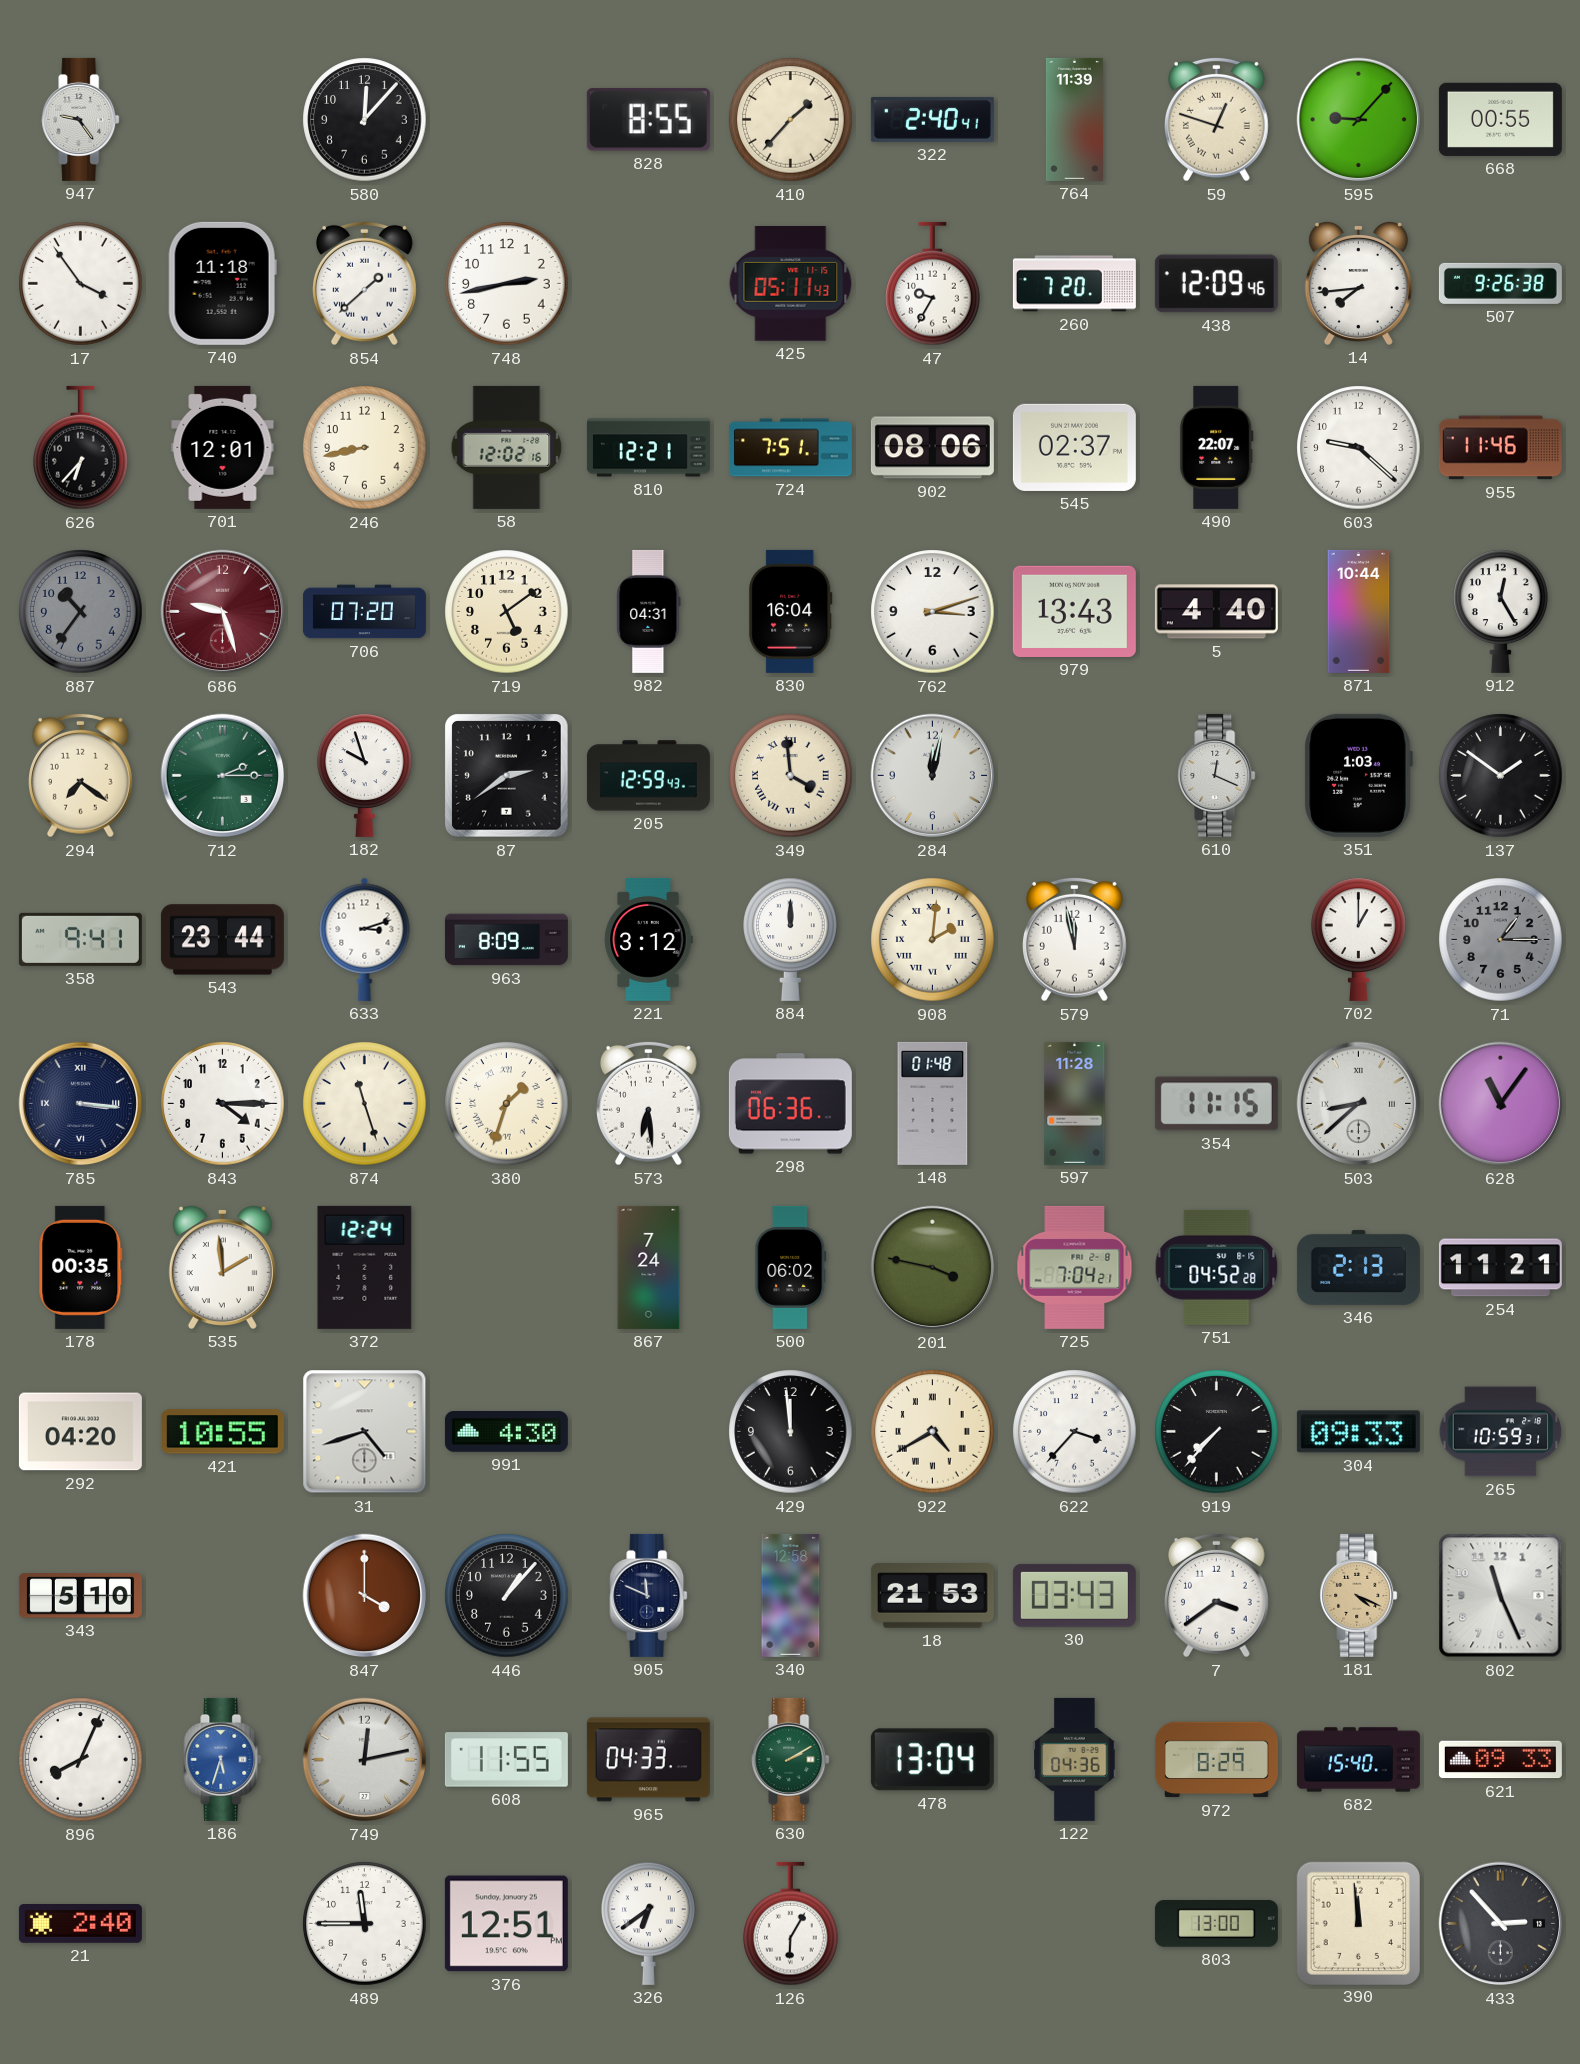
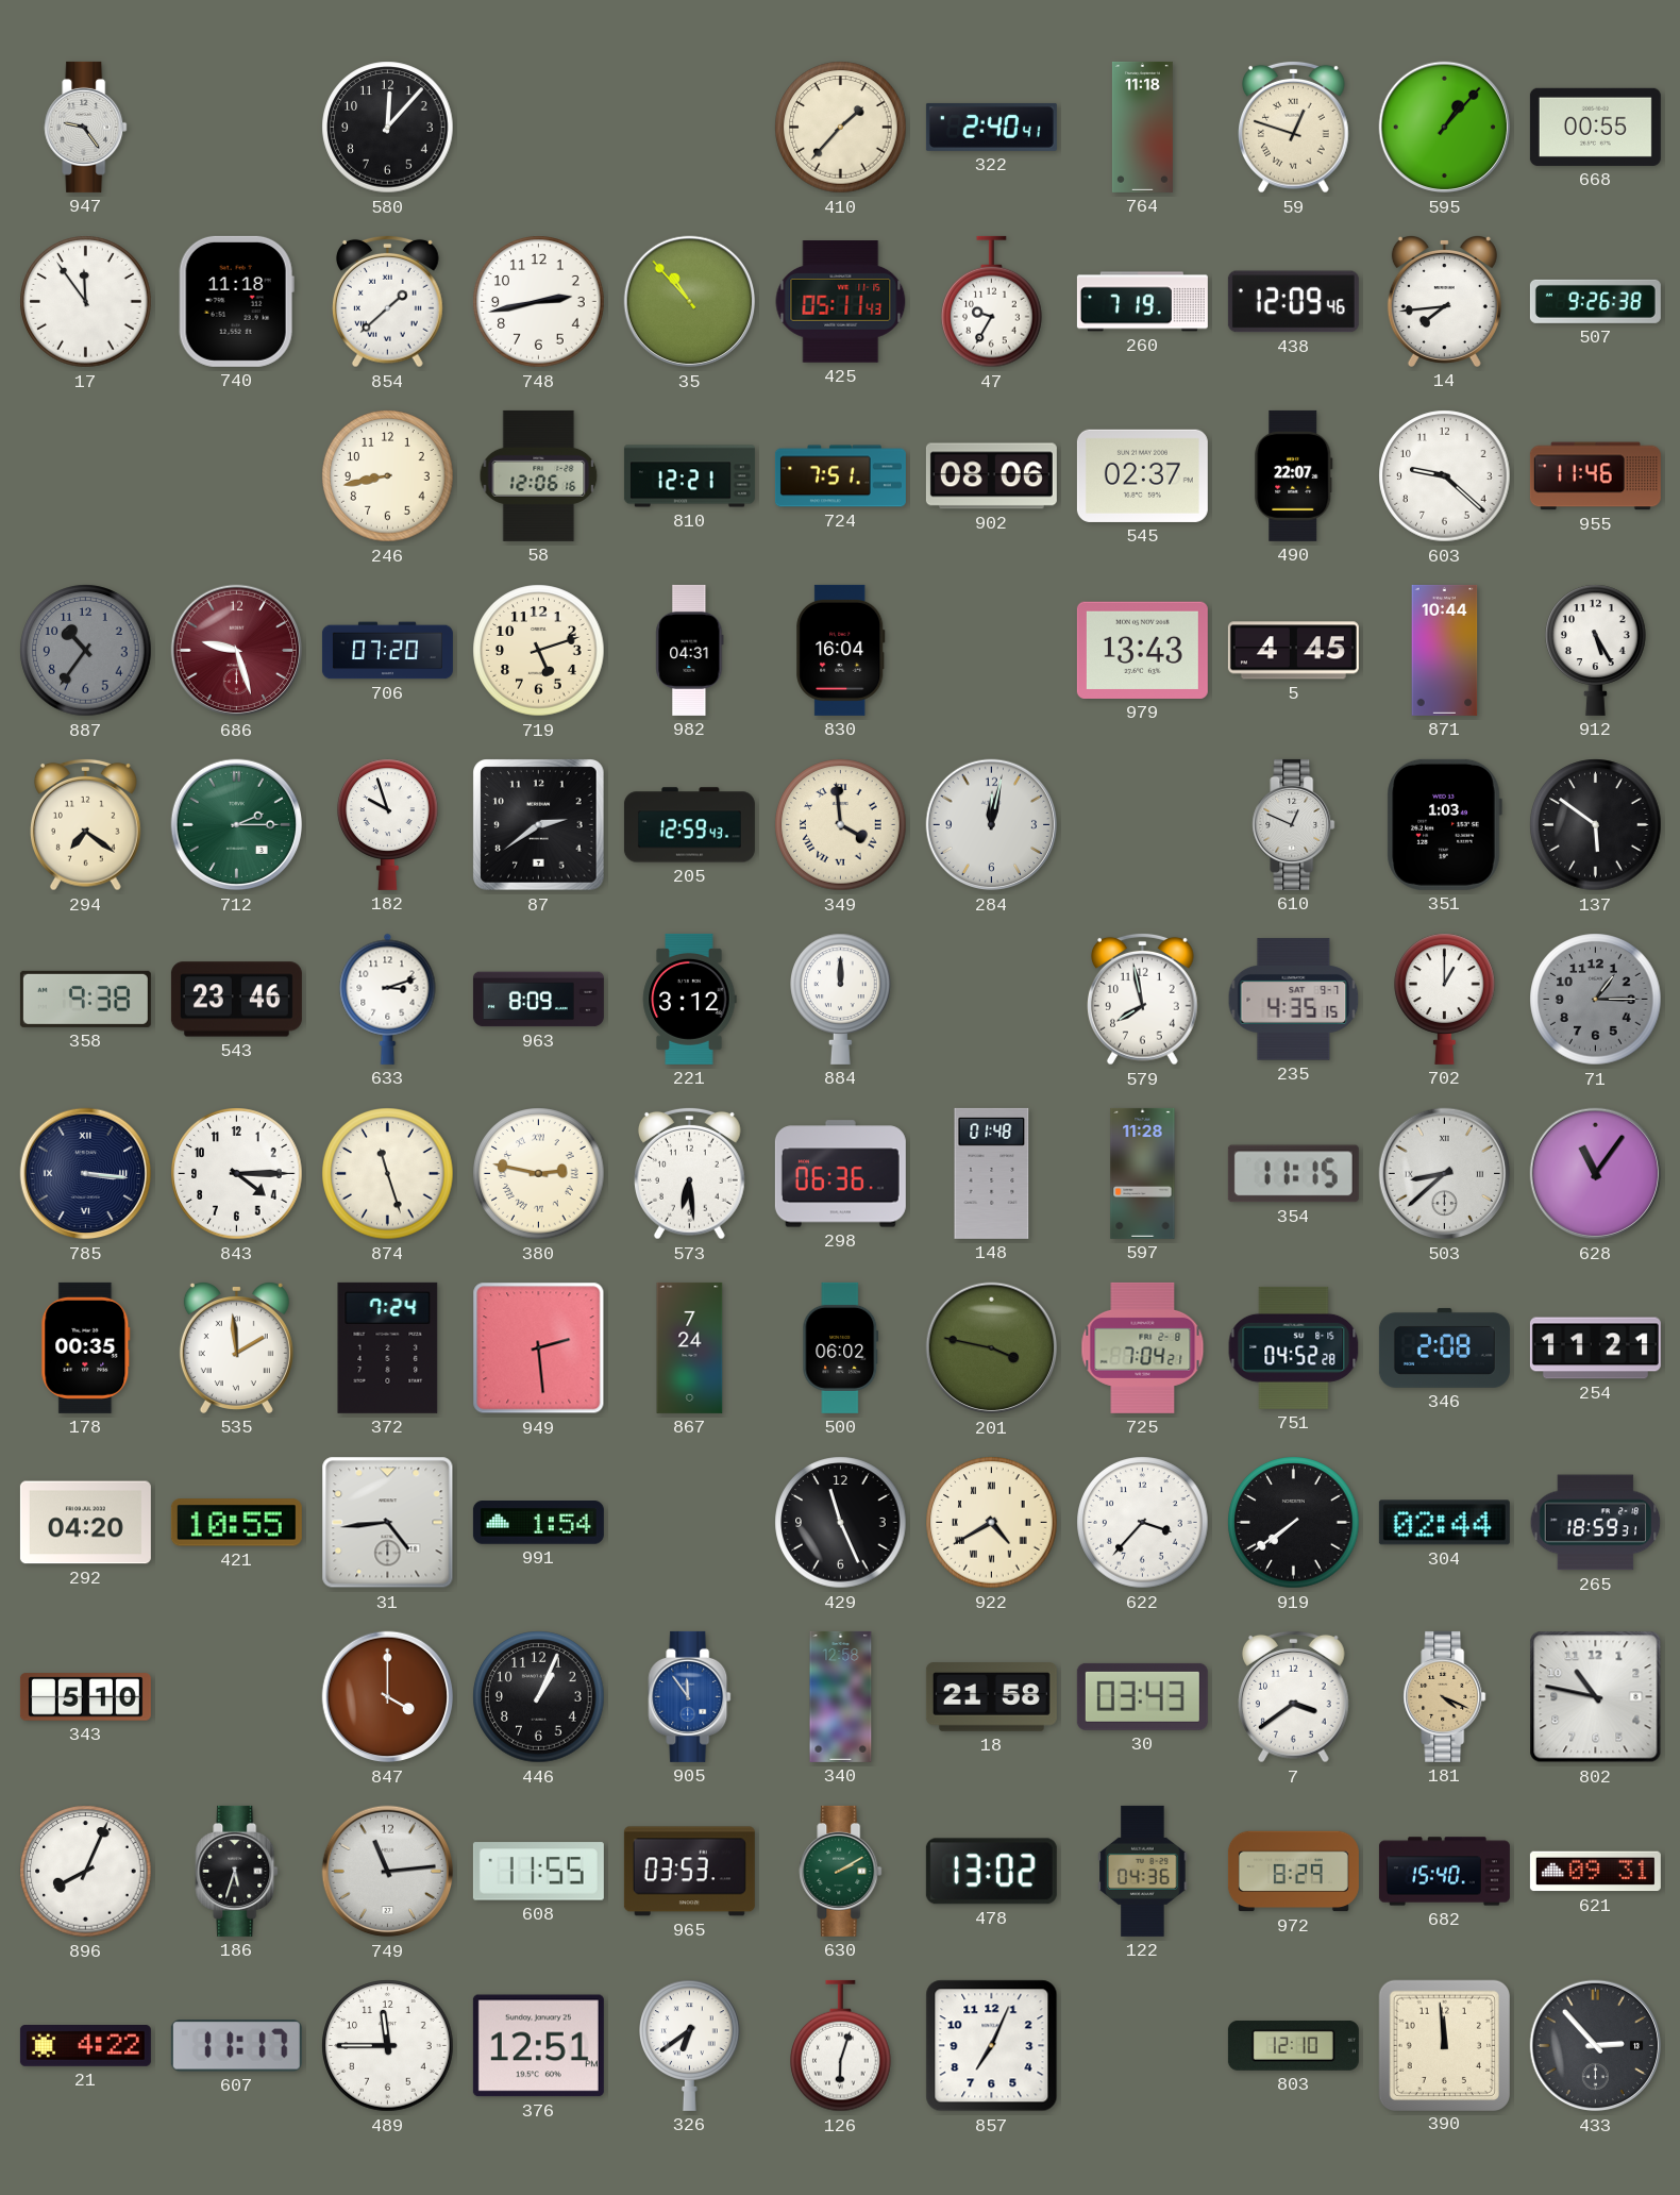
828: 8:55 -> none
764: 11:39 -> 11:18
595: 9:07 -> 1:07
17: 3:54 -> 11:54
35: none -> 10:53
260: 7:20 -> 7:19
626: 6:37 -> none
701: 12:01 -> none
58: 12:02 -> 12:06
719: 5:09 -> 5:12
762: 3:12 -> none
5: 4:40 -> 4:45
912: 12:25 -> 5:25
610: 12:19 -> 12:49
137: 1:51 -> 5:51
358: 9:41 -> 9:38
543: 23:44 -> 23:46
908: 2:01 -> none
579: 11:58 -> 7:58
235: none -> 4:35
380: 1:33 -> 2:47
372: 12:24 -> 7:24
949: none -> 2:29
346: 2:13 -> 2:08
31: 4:42 -> 4:44
991: 4:30 -> 1:54
429: 11:59 -> 11:26
919: 7:37 -> 7:39
304: 09:33 -> 02:44
265: 10:59 -> 18:59
446: 1:07 -> 1:04
905: 11:49 -> 11:54
905 dial: navy -> blue
18: 21:53 -> 21:58
802: 11:26 -> 10:47
186 dial: blue -> black
749: 12:13 -> 11:14
965: 04:33 -> 03:53
478: 13:04 -> 13:02
621: 09:33 -> 09:31
21: 2:40 -> 4:22
607: none -> 11:17
126: 6:05 -> 6:03
857: none -> 7:04
803: 13:00 -> 12:10
